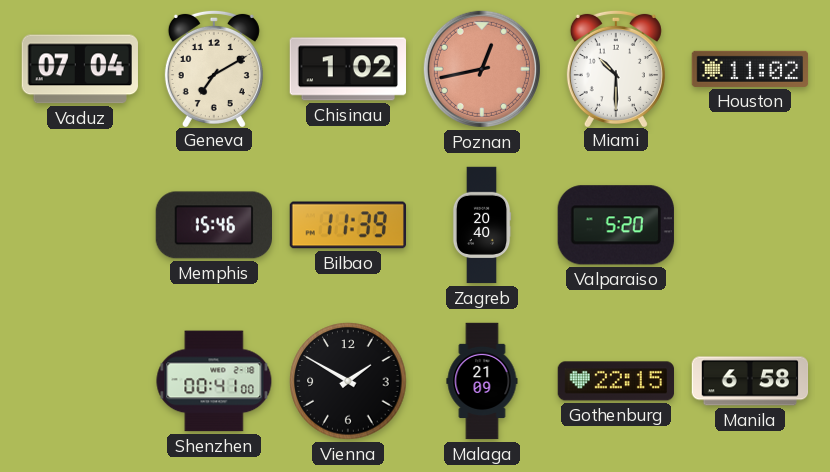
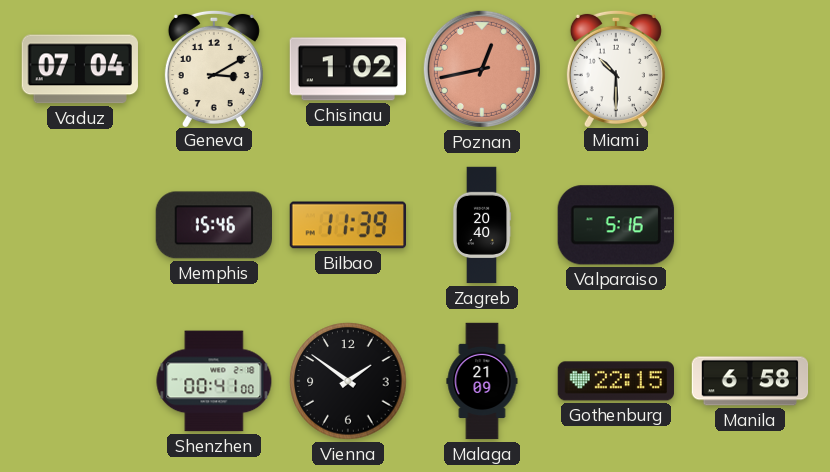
Geneva: 7:10 -> 3:10
Houston: 11:02 -> none
Valparaiso: 5:20 -> 5:16
Vienna: 1:50 -> 1:51
